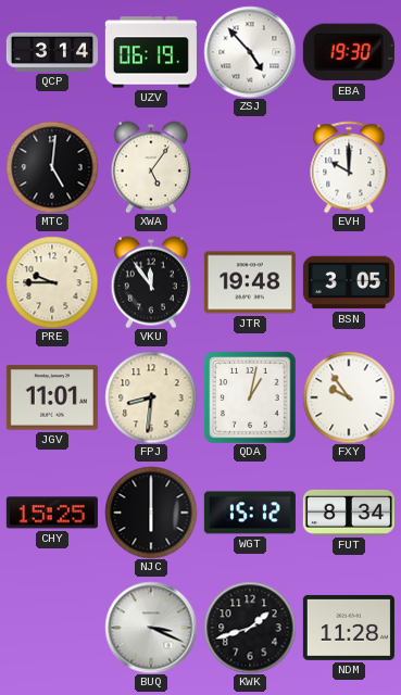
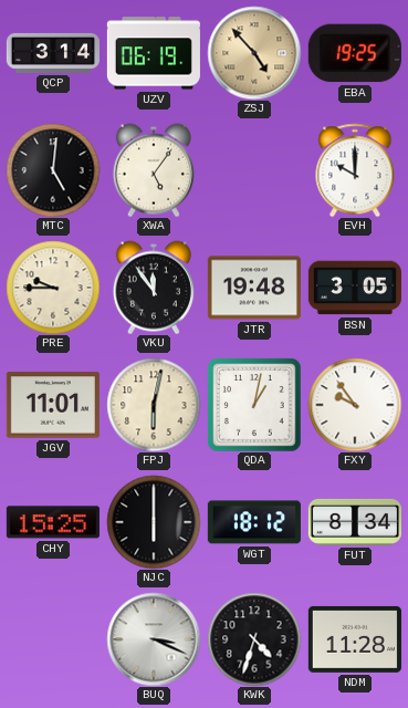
ZSJ dial: white -> champagne
EBA: 19:30 -> 19:25
FPJ: 8:31 -> 6:02
WGT: 15:12 -> 18:12
KWK: 1:42 -> 4:33
